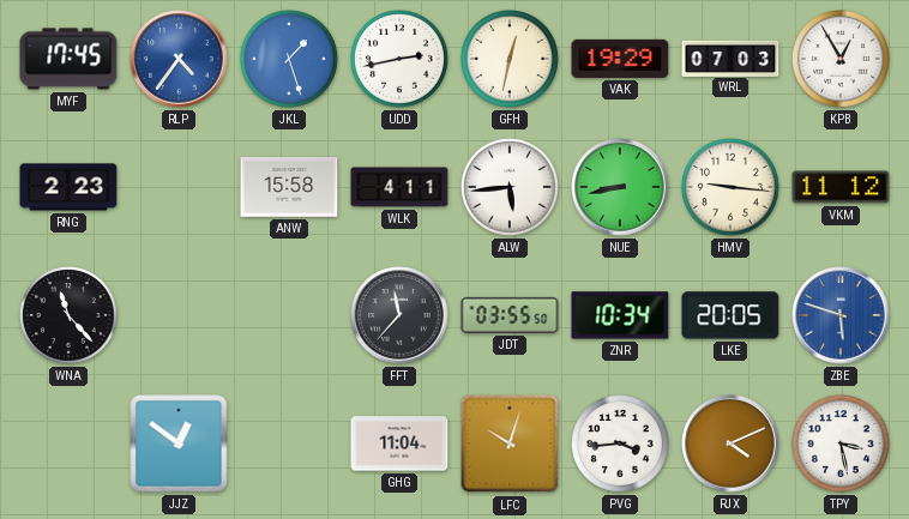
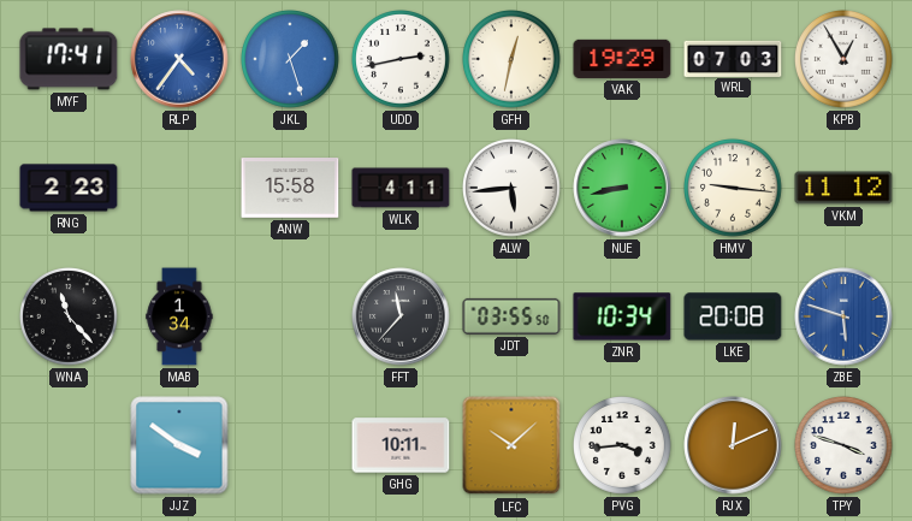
MYF: 17:45 -> 17:41
MAB: none -> 1:34
LKE: 20:05 -> 20:08
JJZ: 12:51 -> 3:51
GHG: 11:04 -> 10:11
LFC: 10:03 -> 10:08
RJX: 4:11 -> 12:11
TPY: 3:28 -> 3:48
